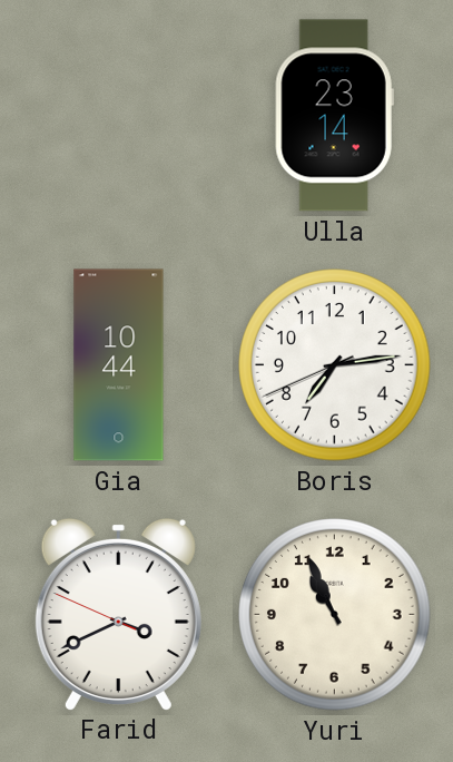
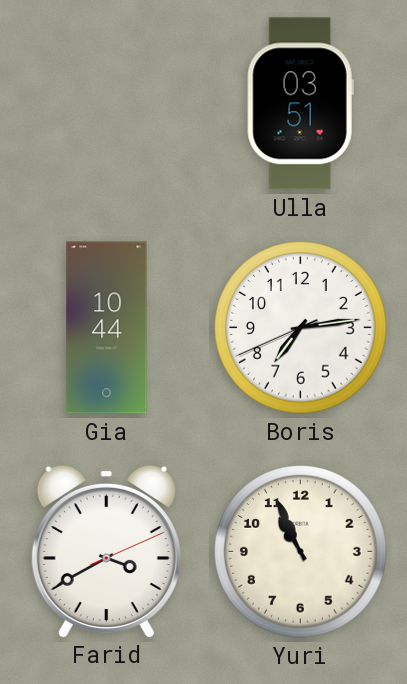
Ulla: 23:14 -> 03:51
Farid: 3:40:49 -> 3:40:11
